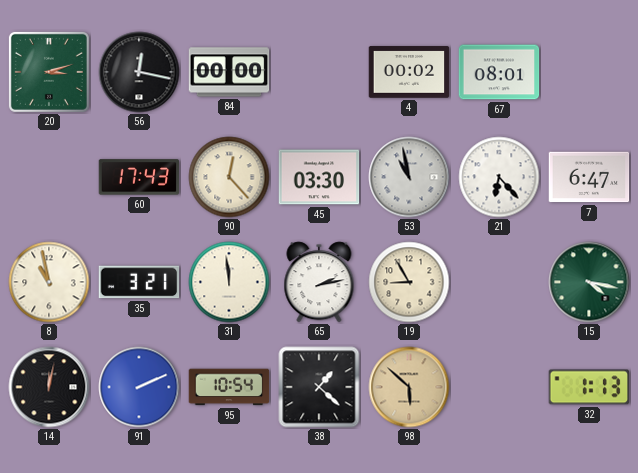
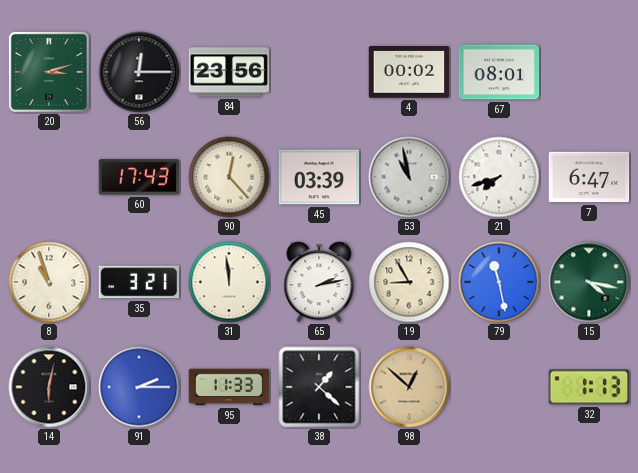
56: 12:17 -> 12:15
84: 00:00 -> 23:56
45: 03:30 -> 03:39
21: 6:23 -> 7:42
8: 10:58 -> 10:57
79: none -> 11:28
14: 12:02 -> 6:02
91: 2:11 -> 2:15
95: 10:54 -> 11:33
98: 5:52 -> 12:52
